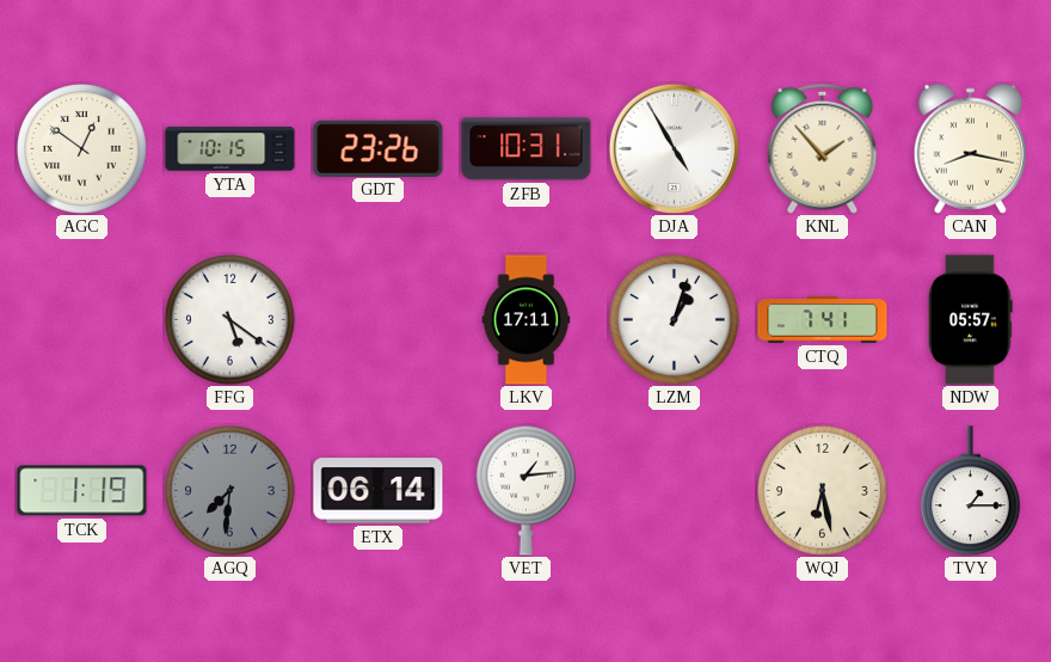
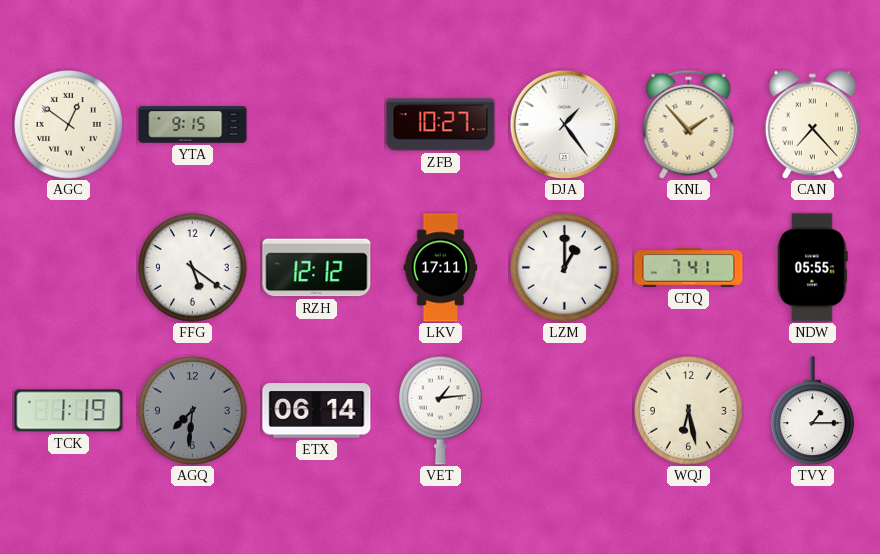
YTA: 10:15 -> 9:15
GDT: 23:26 -> none
ZFB: 10:31 -> 10:27
DJA: 4:55 -> 1:24
CAN: 8:17 -> 7:23
RZH: none -> 12:12
LZM: 1:03 -> 1:00
NDW: 05:57 -> 05:55
